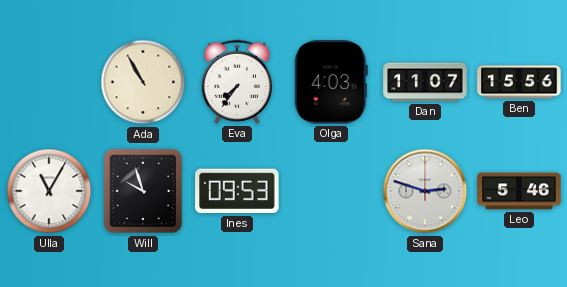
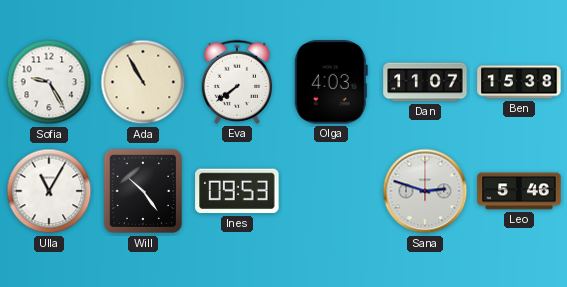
Sofia: none -> 9:25
Eva: 7:36 -> 7:39
Ben: 15:56 -> 15:38
Will: 9:57 -> 10:24
